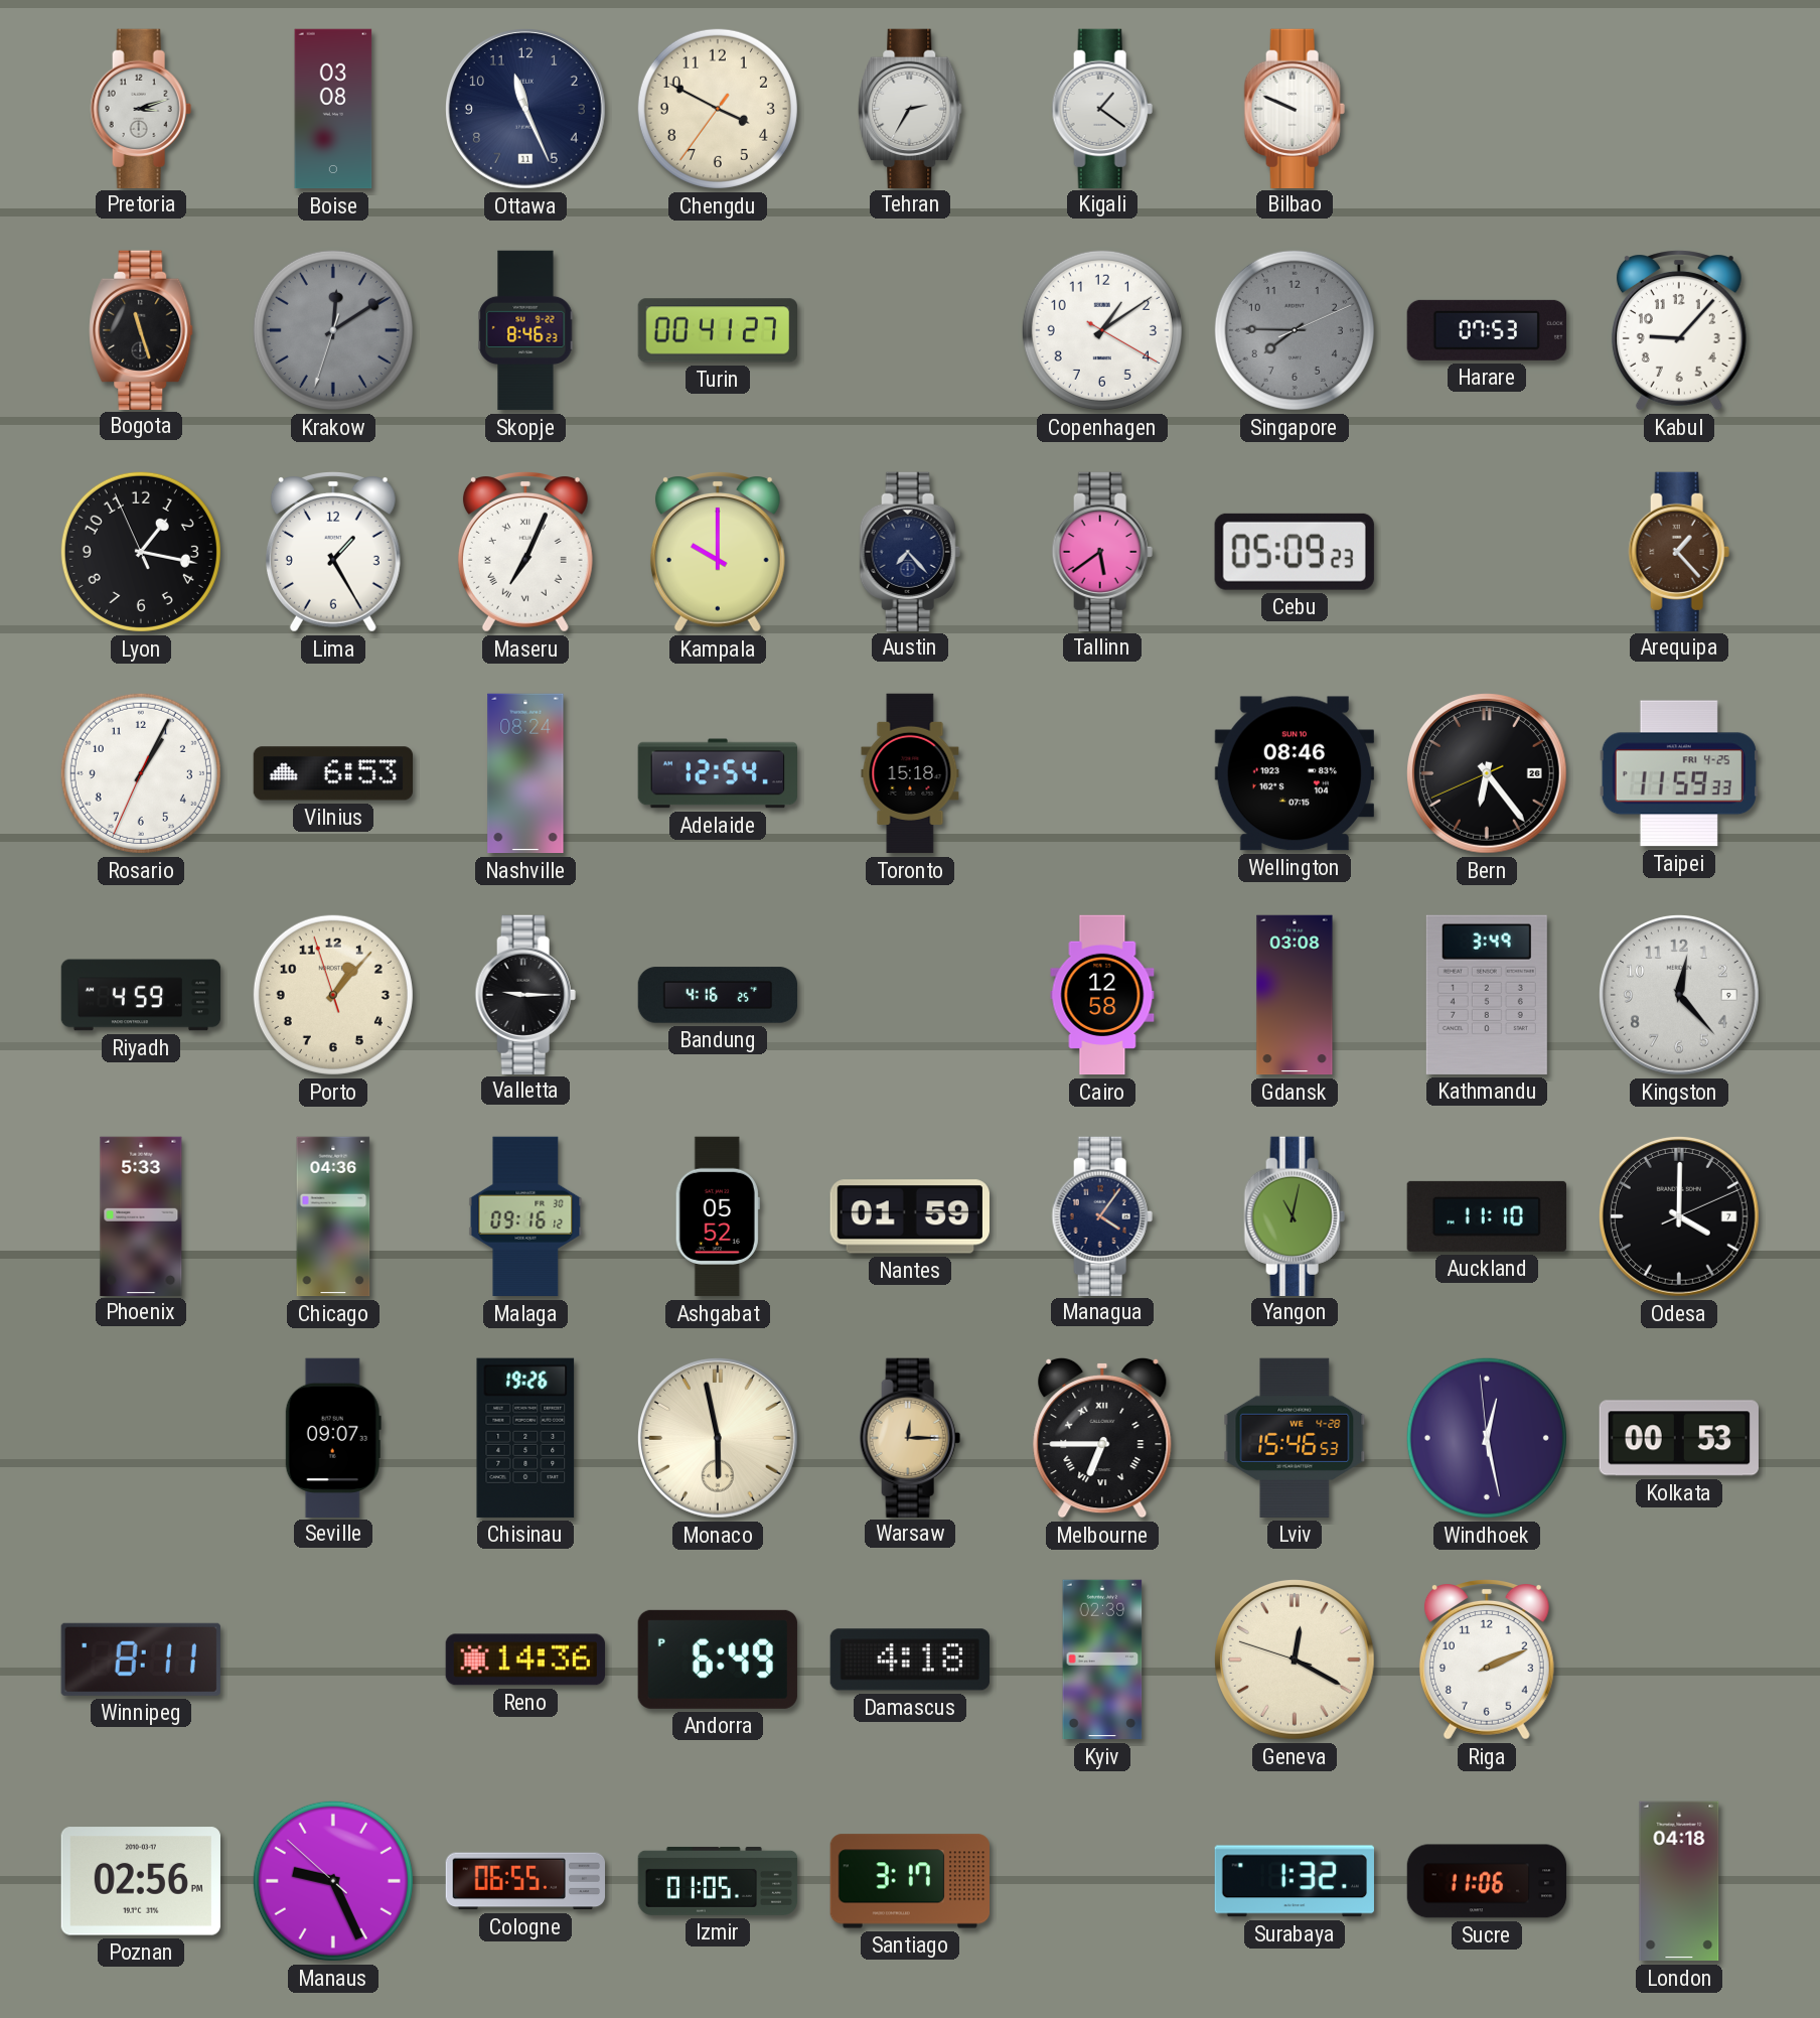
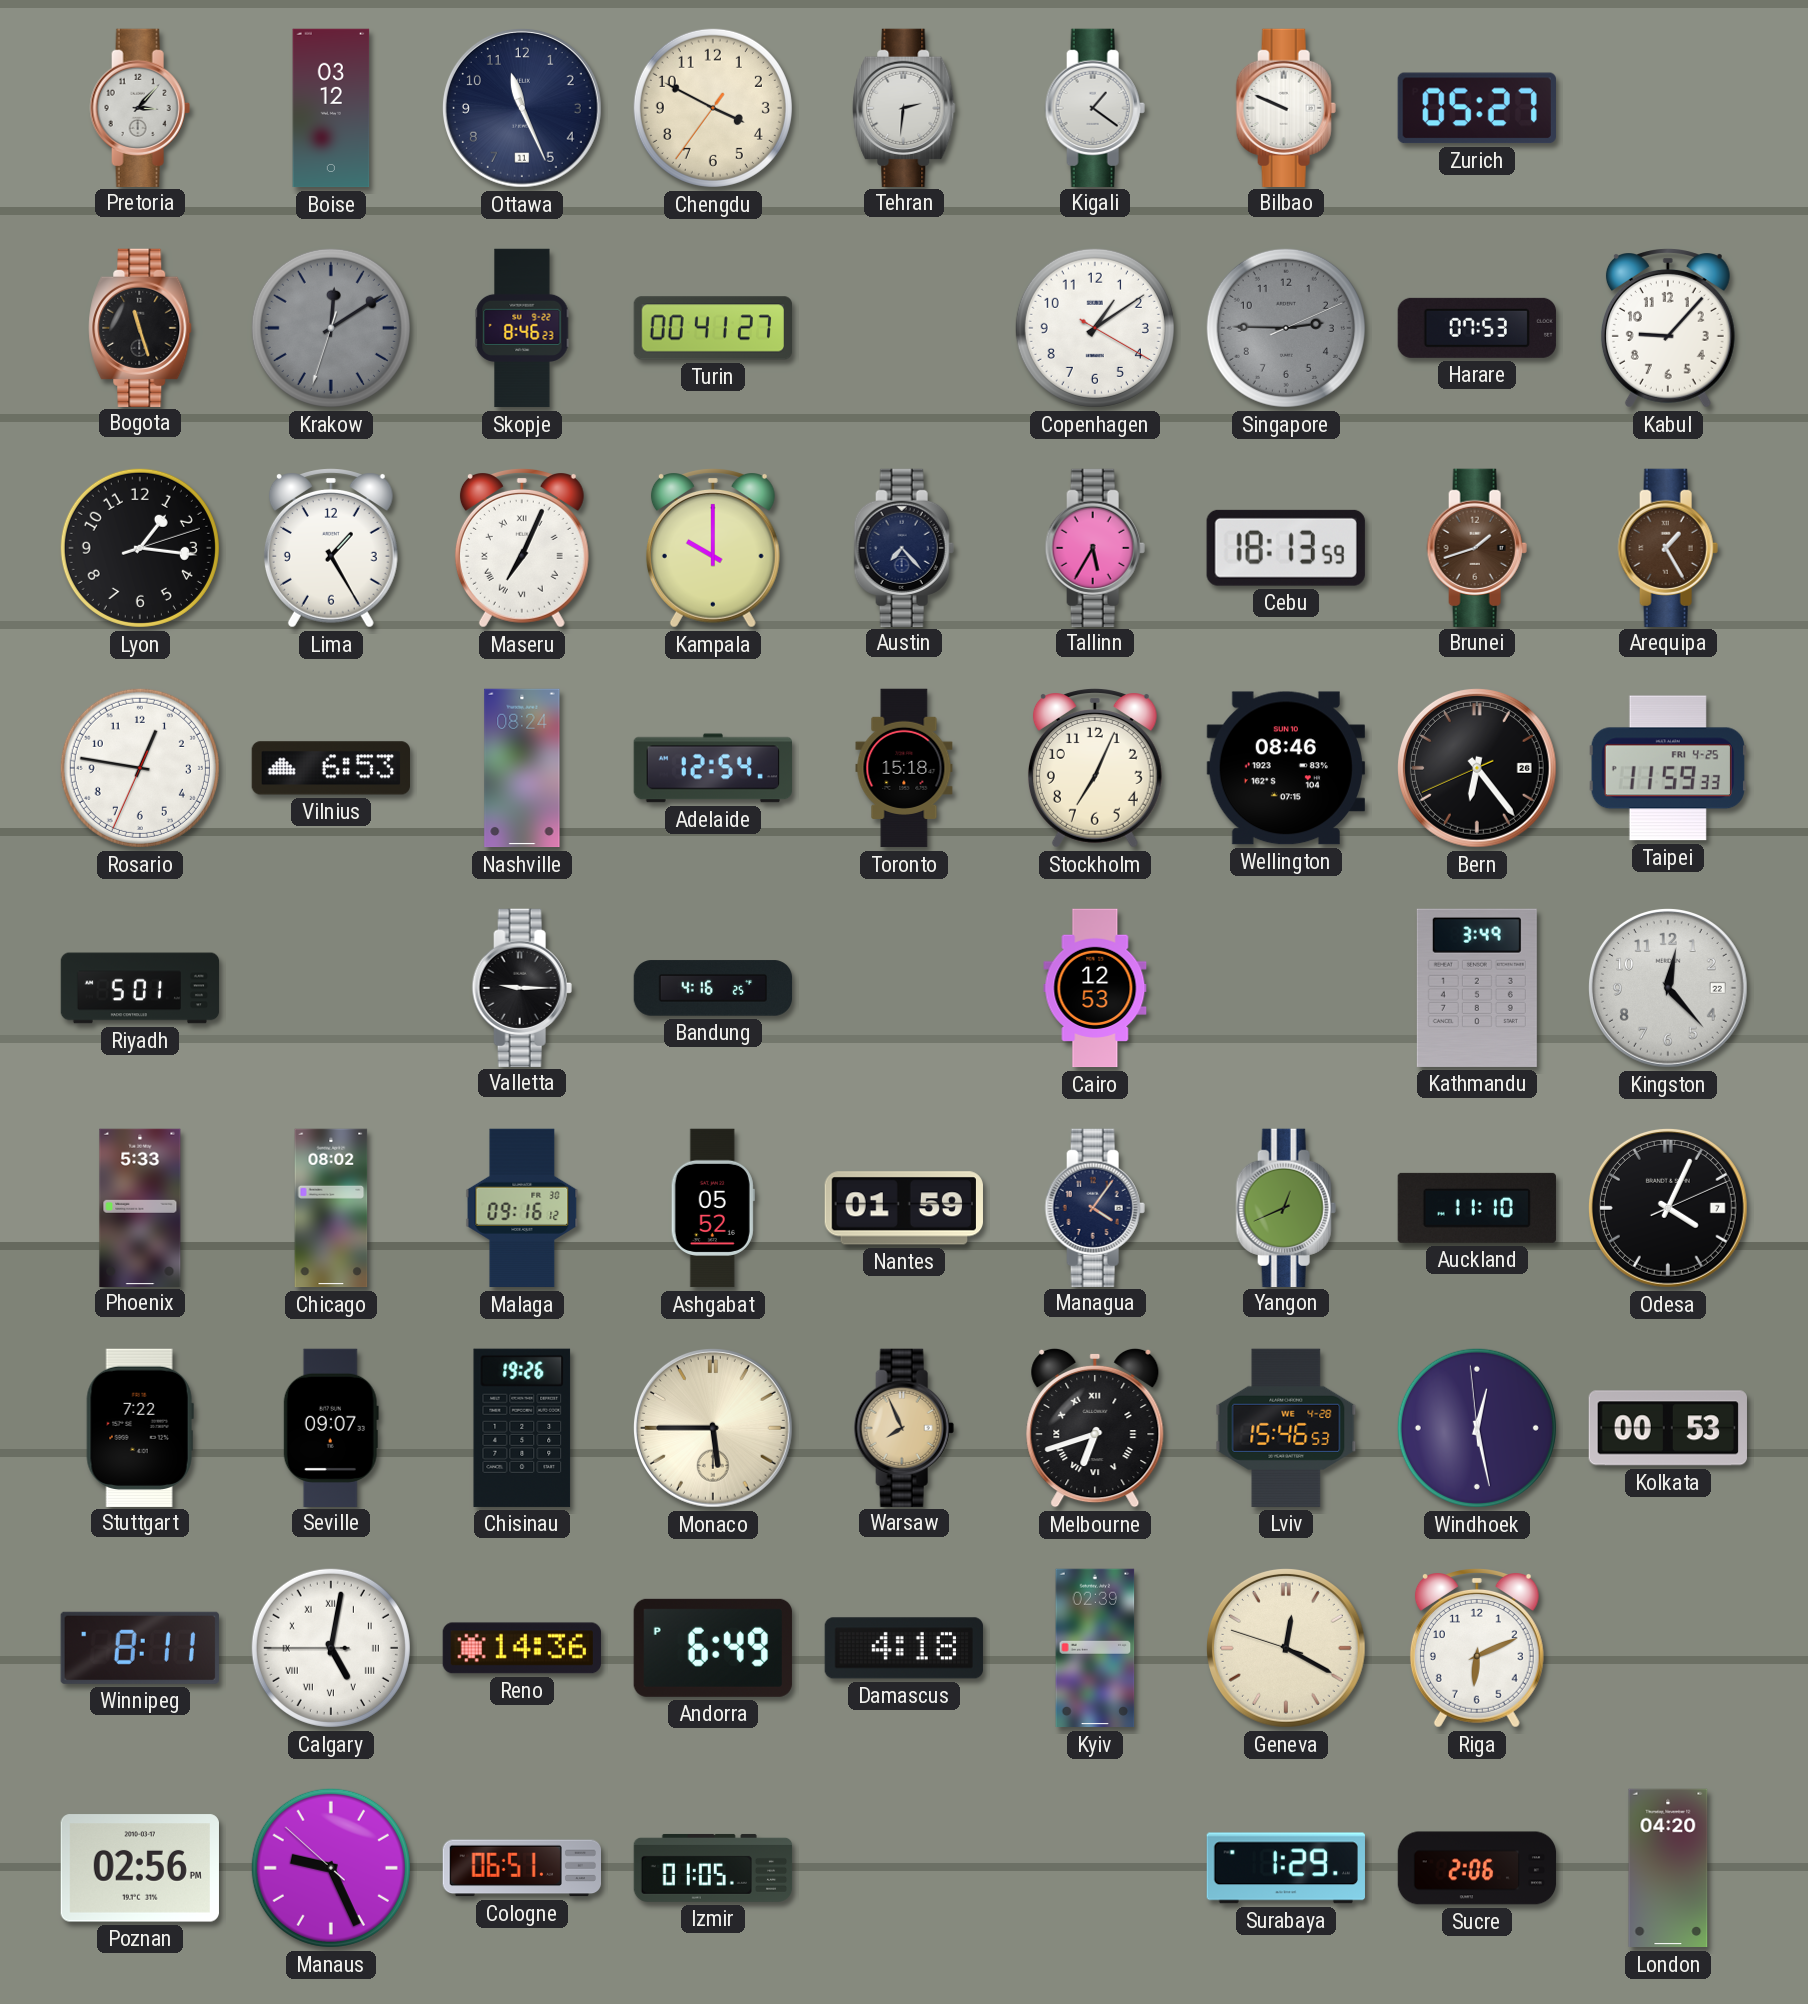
Pretoria: 3:12 -> 3:07
Boise: 03:08 -> 03:12
Tehran: 2:35 -> 2:31
Zurich: none -> 05:27
Singapore: 7:45 -> 2:45
Lyon: 1:16:56 -> 1:16:12
Tallinn: 5:39 -> 5:35
Cebu: 05:09 -> 18:13
Brunei: none -> 1:42
Arequipa: 1:23 -> 1:25
Rosario: 1:04 -> 12:46
Stockholm: none -> 7:04
Riyadh: 4:59 -> 5:01
Porto: 1:06 -> none
Cairo: 12:58 -> 12:53
Gdansk: 03:08 -> none
Kingston date: 9 -> 22
Chicago: 04:36 -> 08:02
Yangon: 11:02 -> 12:41
Odesa: 4:00 -> 4:04
Stuttgart: none -> 7:22
Monaco: 5:58 -> 5:45
Warsaw: 12:15 -> 7:56
Melbourne: 6:45 -> 6:42
Calgary: none -> 5:01
Riga: 2:11 -> 6:11
Cologne: 06:55 -> 06:51
Santiago: 3:17 -> none
Surabaya: 1:32 -> 1:29
Sucre: 11:06 -> 2:06
London: 04:18 -> 04:20
